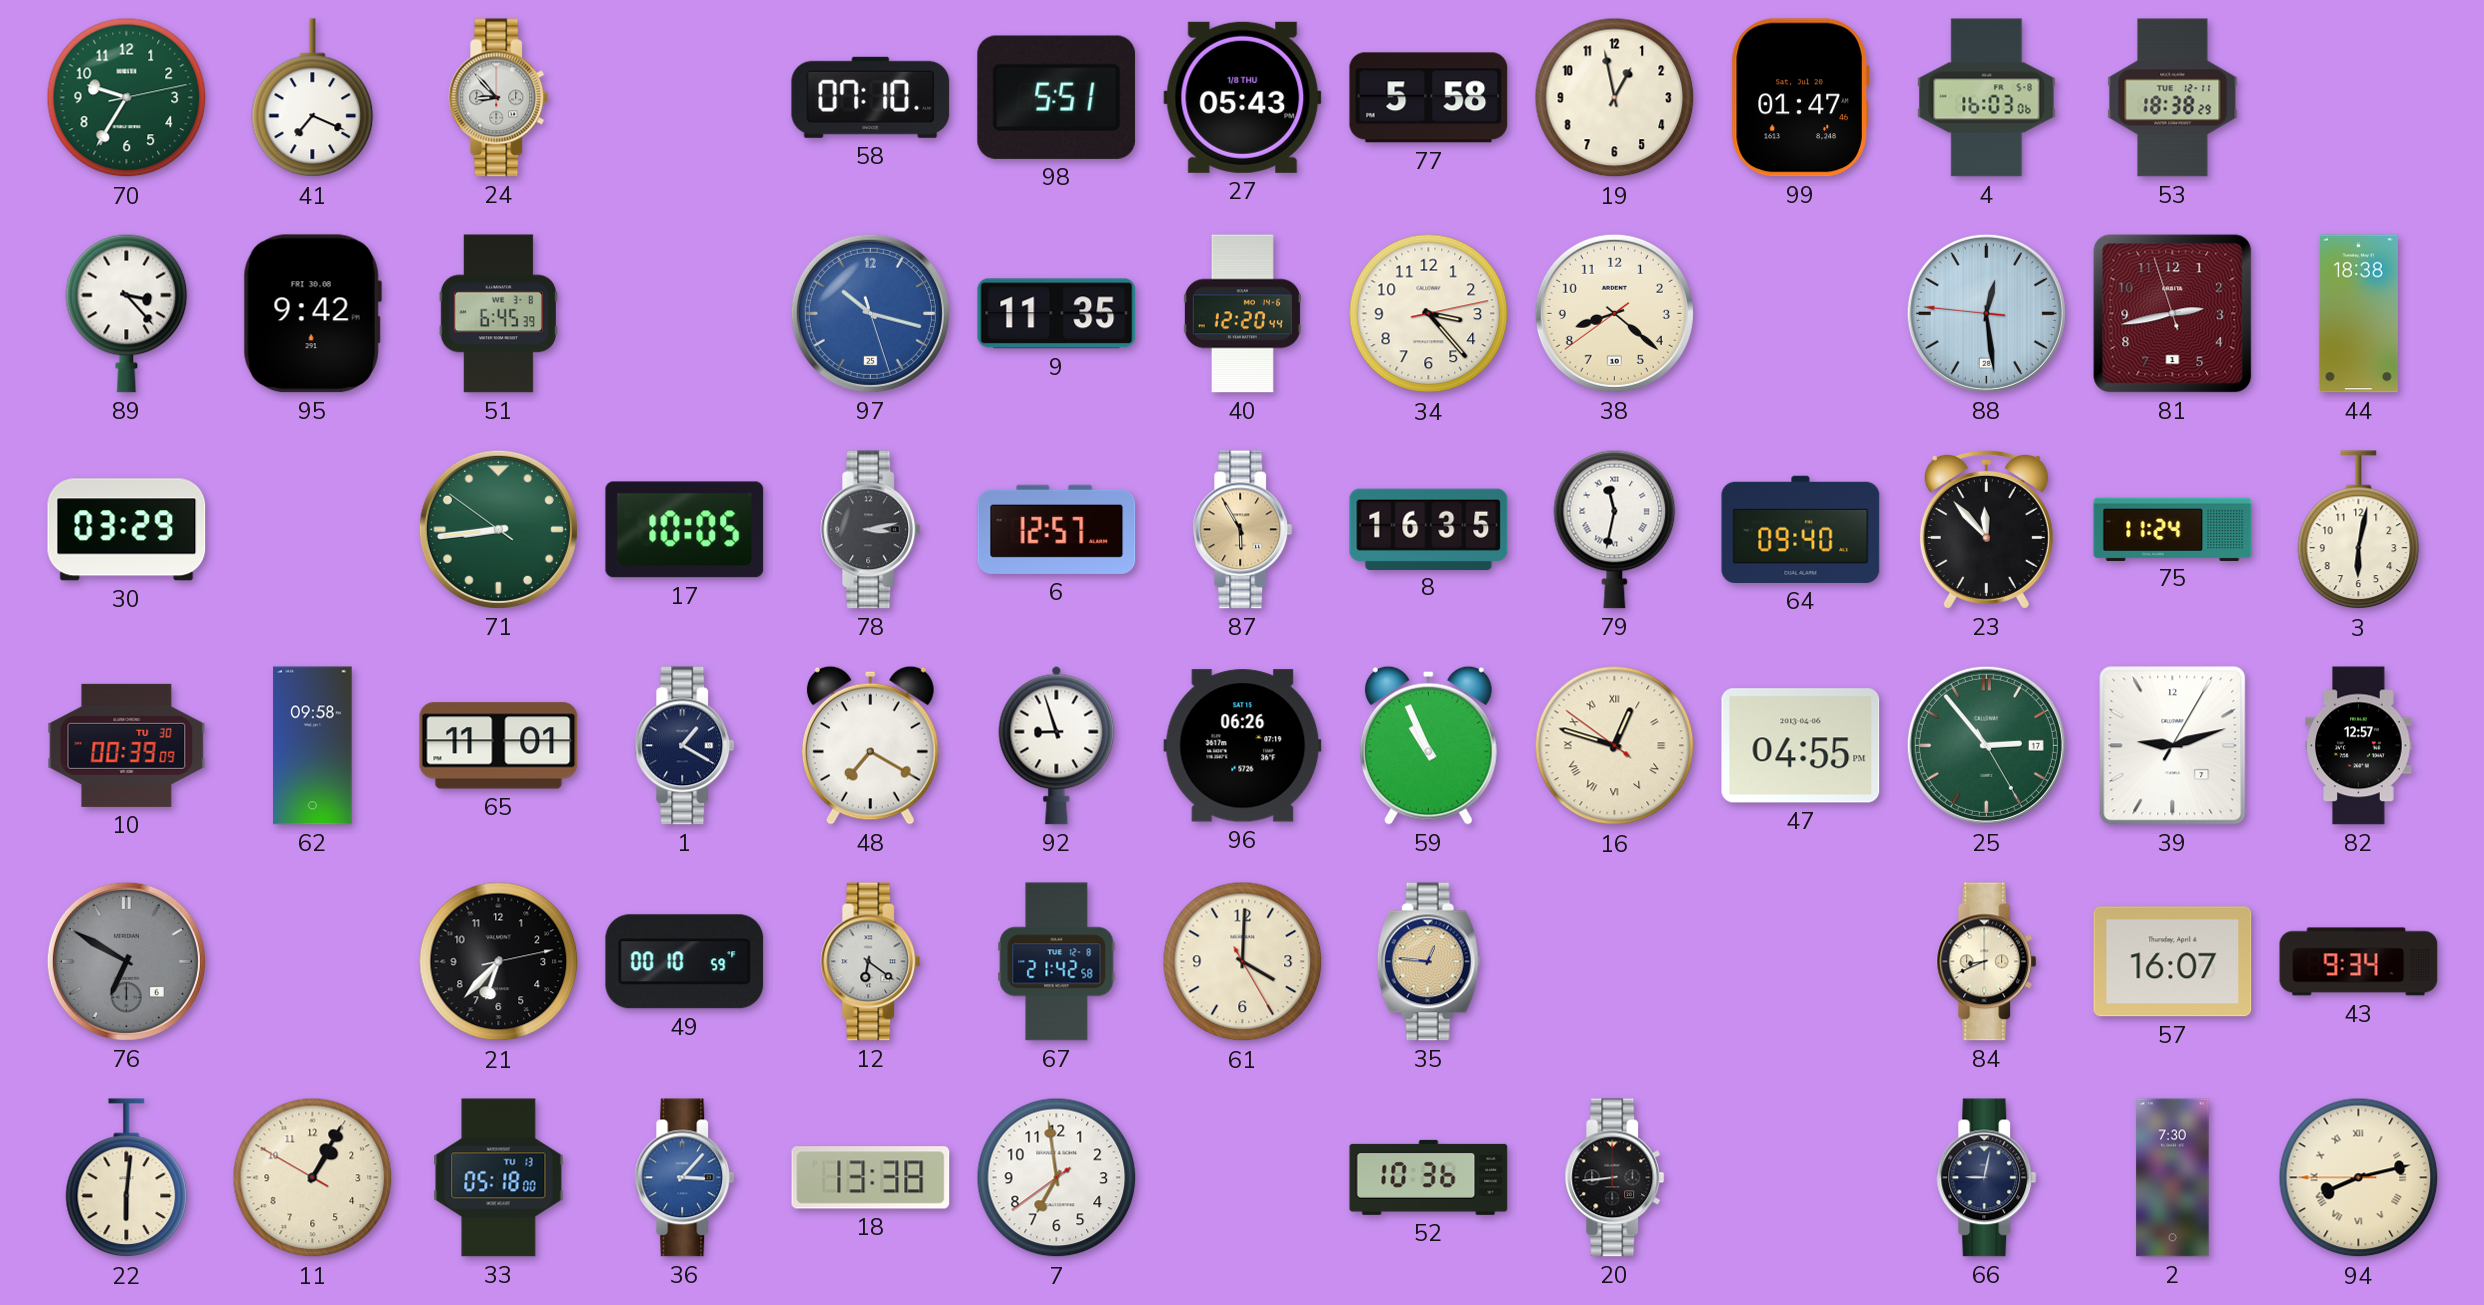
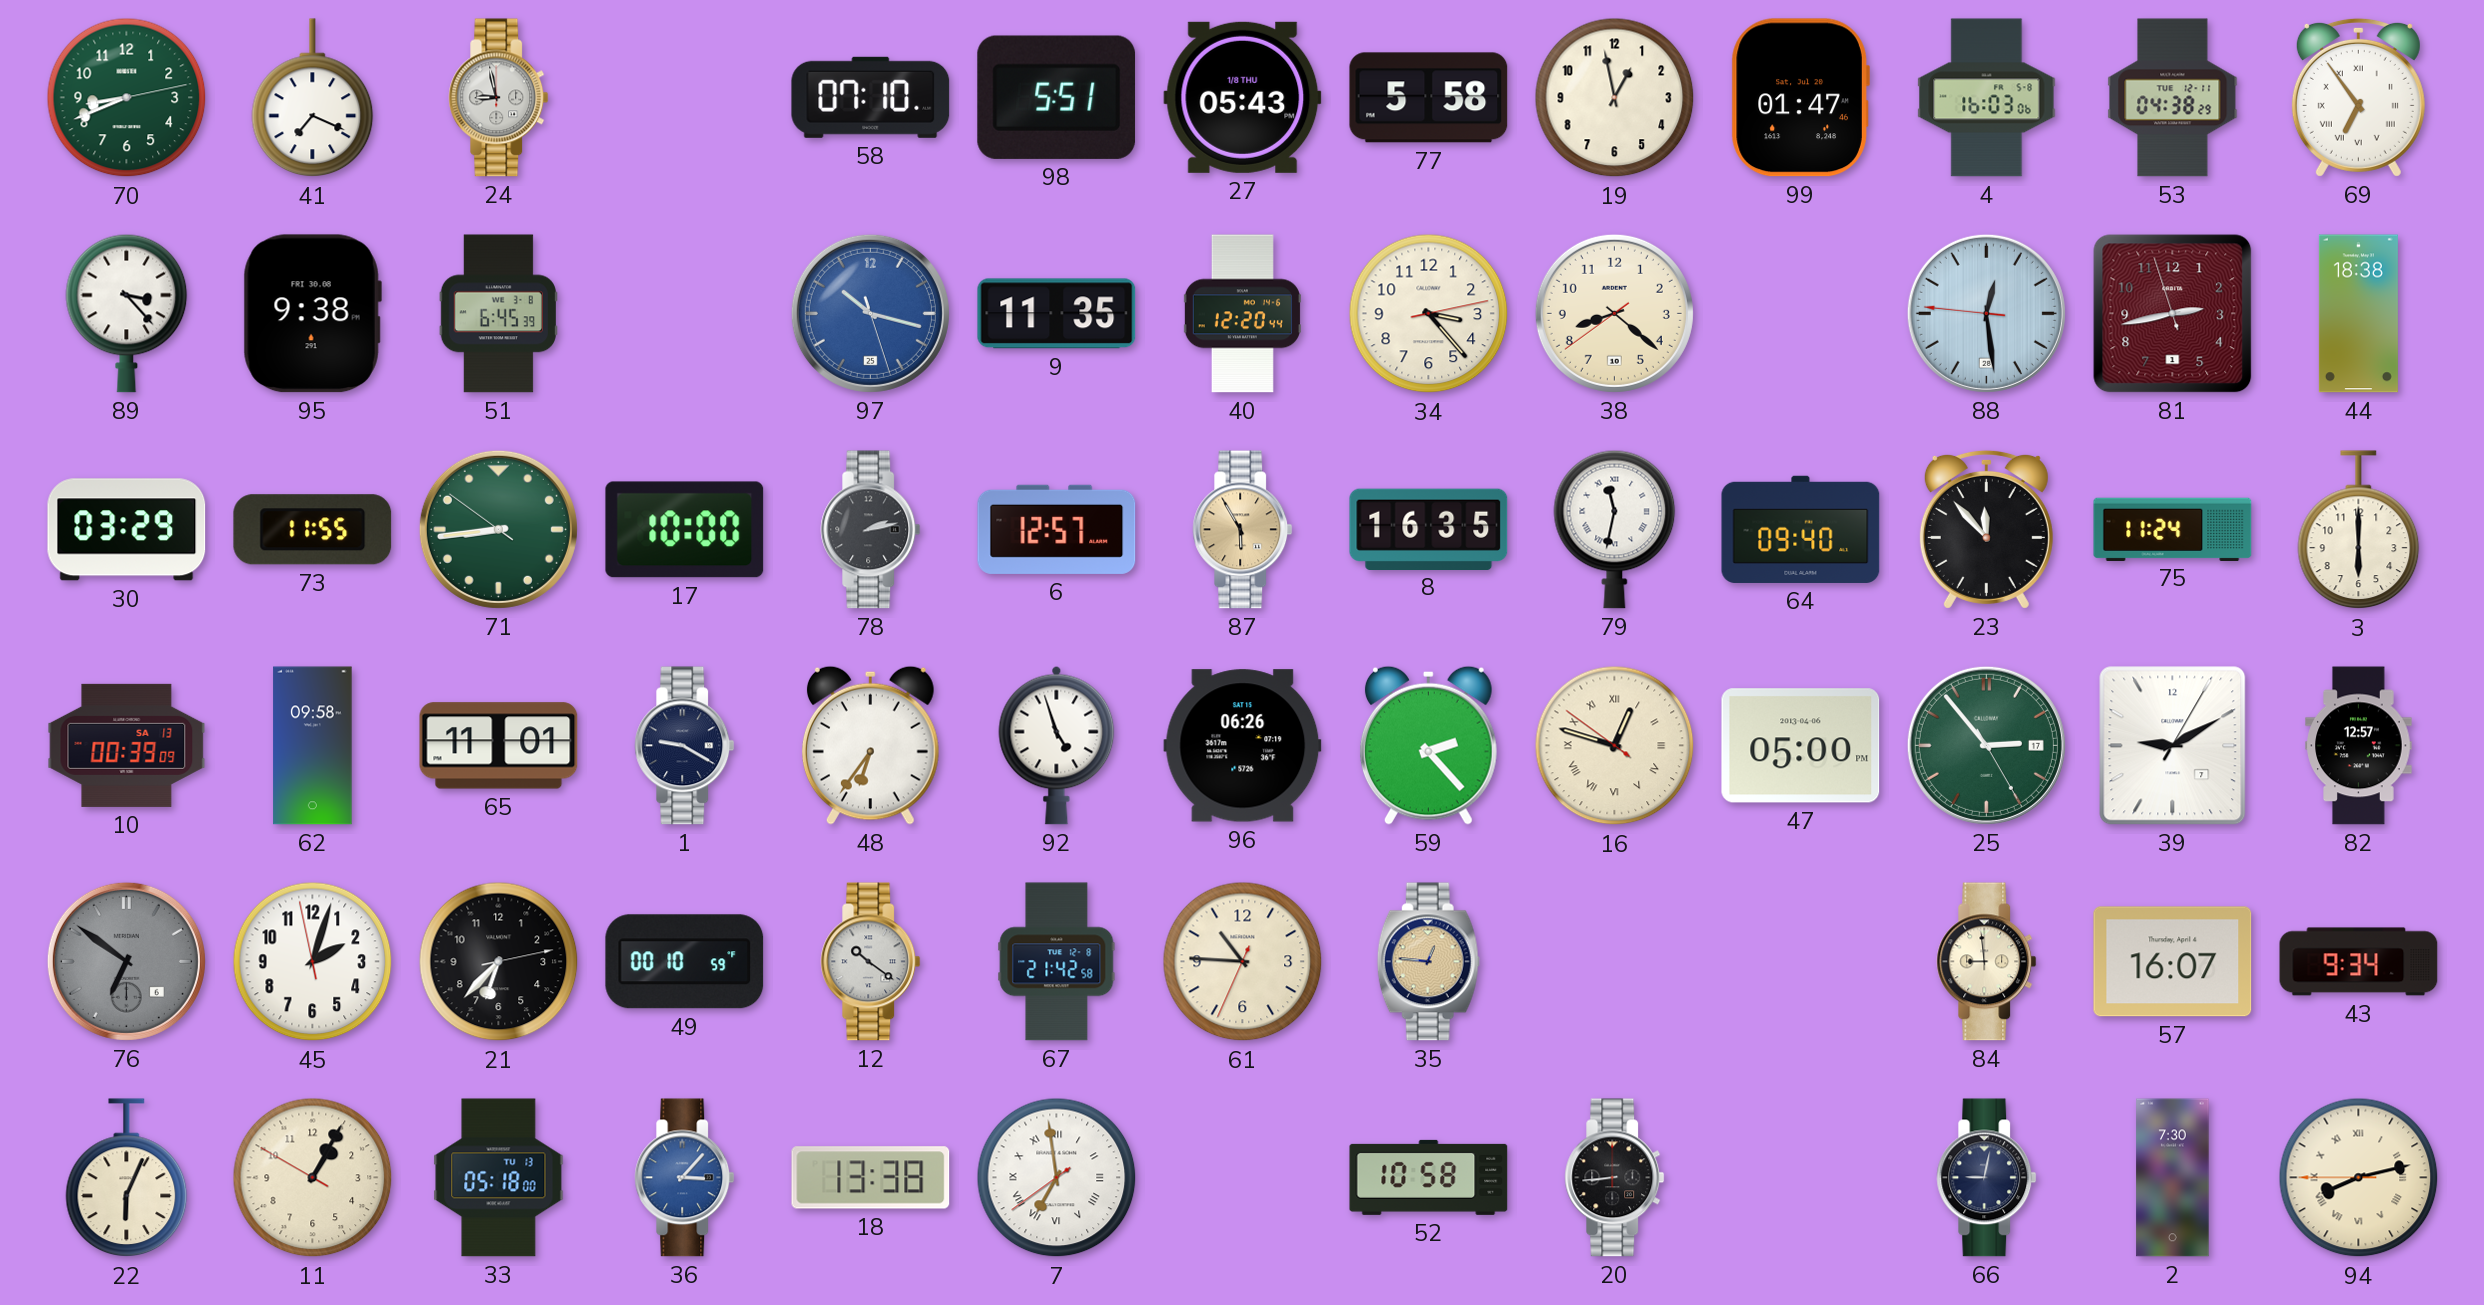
70: 9:35 -> 8:41
24: 8:53 -> 8:58
53: 18:38 -> 04:38
69: none -> 6:54
95: 9:42 -> 9:38
73: none -> 11:55
17: 10:05 -> 10:00
78: 3:13 -> 2:13
3: 6:02 -> 6:00
10 date: TU 30 -> SA 13
1: 1:20 -> 9:20
48: 7:20 -> 6:36
92: 8:57 -> 4:57
59: 10:56 -> 2:23
47: 04:55 -> 05:00
39: 9:12 -> 9:10
76: 6:50 -> 6:51
45: none -> 2:02
12: 6:21 -> 10:21
61: 4:00 -> 10:45
84: 8:41 -> 8:59
22: 6:01 -> 6:04
7 numerals: Arabic -> Roman
52: 10:36 -> 10:58
